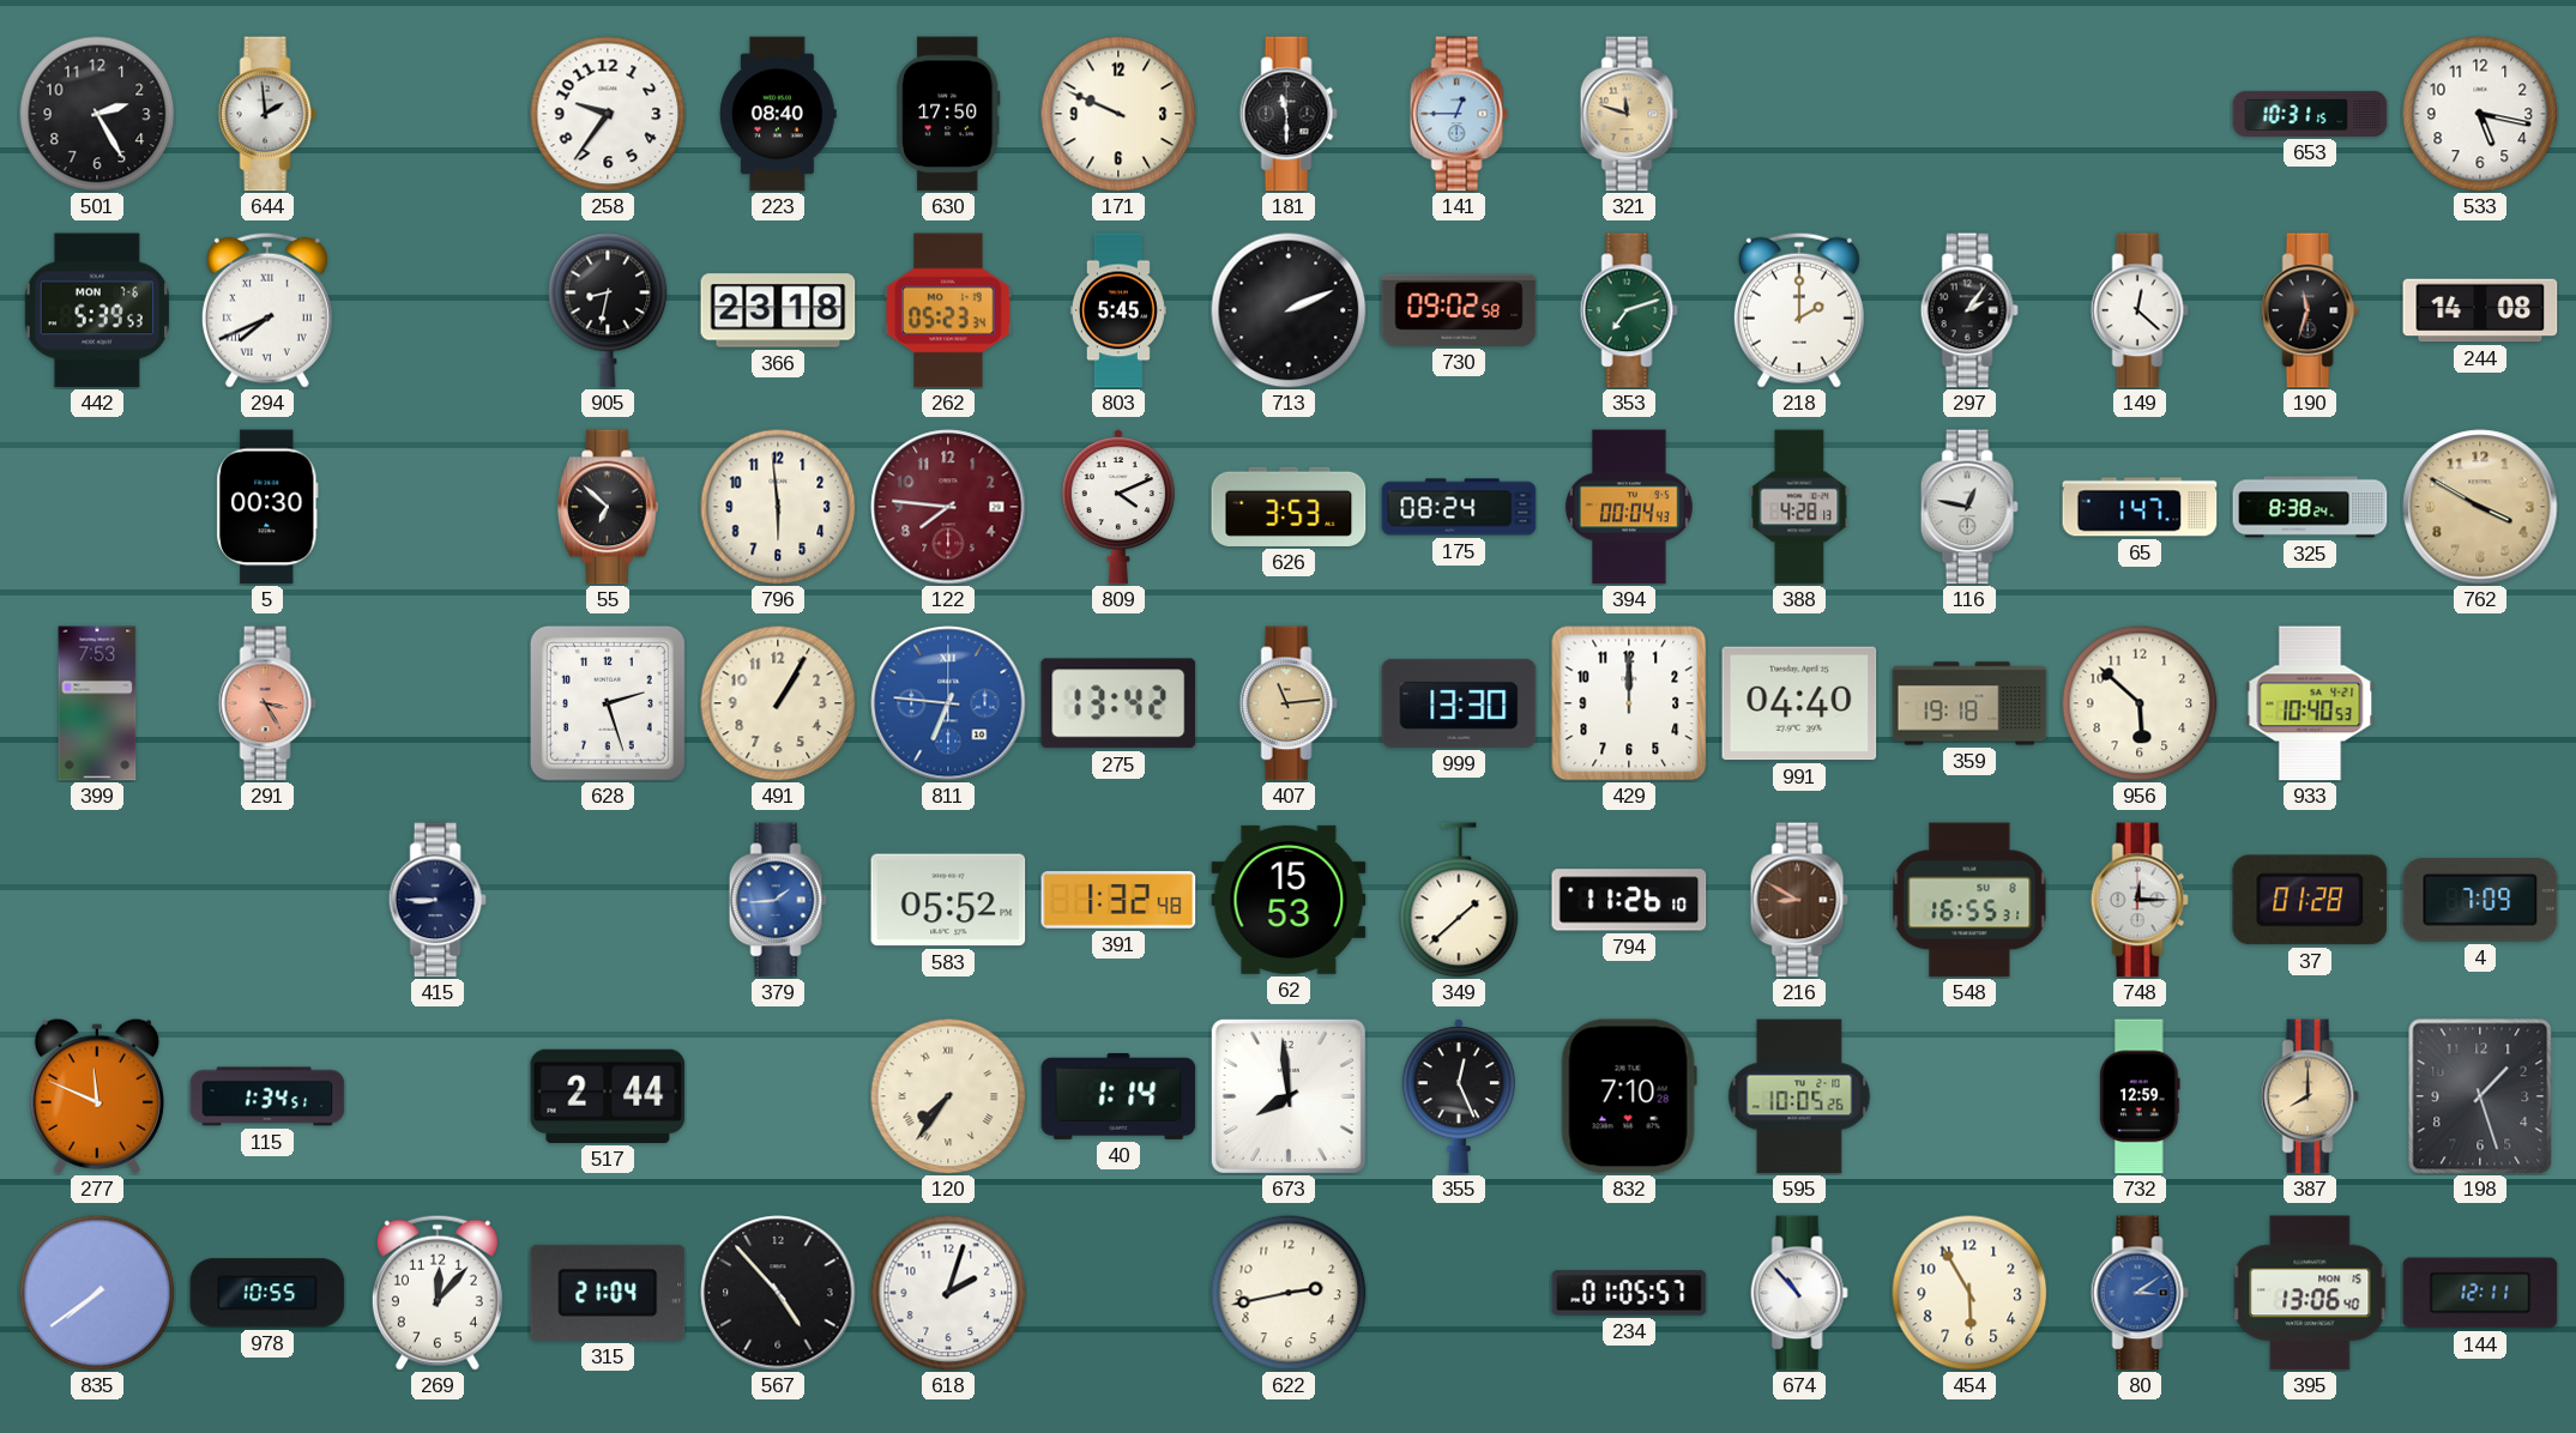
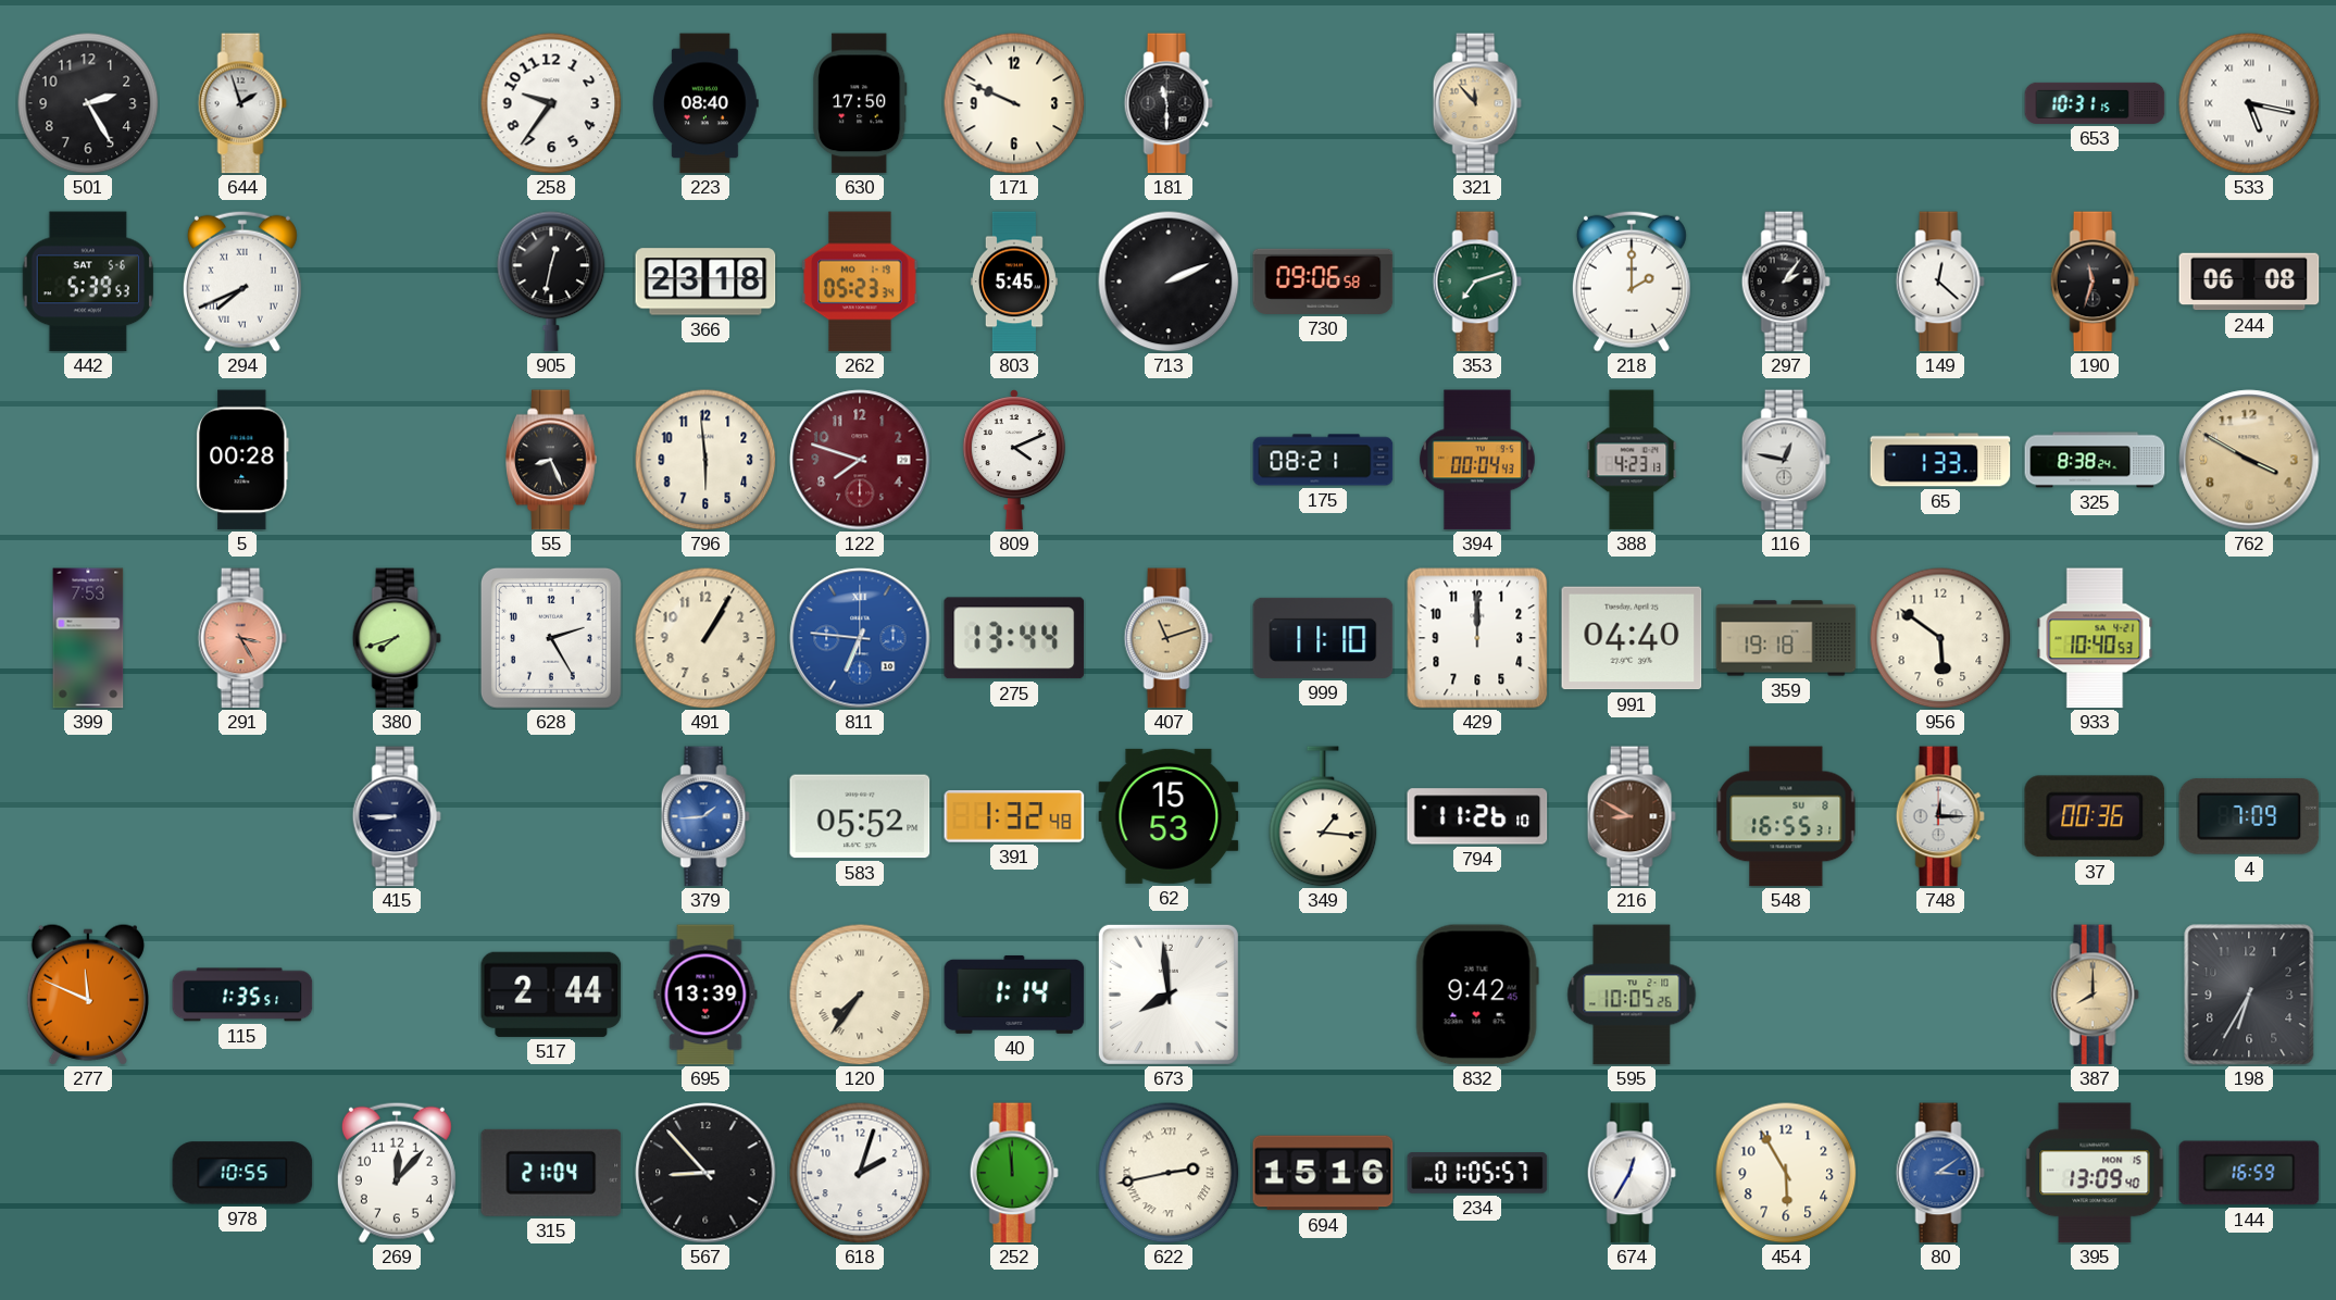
644: 1:59 -> 1:57
141: 12:45 -> none
321: 11:48 -> 11:53
533 numerals: Arabic -> Roman
442 date: MON 7-6 -> SAT 5-6
905: 8:32 -> 12:32
730: 09:02 -> 09:06
244: 14:08 -> 06:08
5: 00:30 -> 00:28
55: 6:52 -> 8:26
122: 7:46 -> 7:48
626: 3:53 -> none
175: 08:24 -> 08:21
388: 4:28 -> 4:23
65: 1:47 -> 1:33
380: none -> 7:42
628: 2:27 -> 2:25
275: 13:42 -> 13:44
407: 11:14 -> 11:12
999: 13:30 -> 11:10
956: 5:52 -> 5:51
349: 1:38 -> 1:16
37: 01:28 -> 00:36
115: 1:34 -> 1:35
695: none -> 13:39
355: 12:26 -> none
832: 7:10 -> 9:42
732: 12:59 -> none
198: 1:27 -> 6:35
835: 7:39 -> none
567: 4:53 -> 8:53
252: none -> 11:59
622 numerals: Arabic -> Roman
694: none -> 15:16
674: 10:53 -> 12:35
395: 13:06 -> 13:09
144: 12:11 -> 16:59
